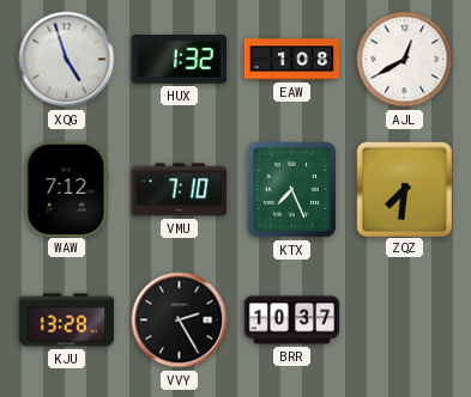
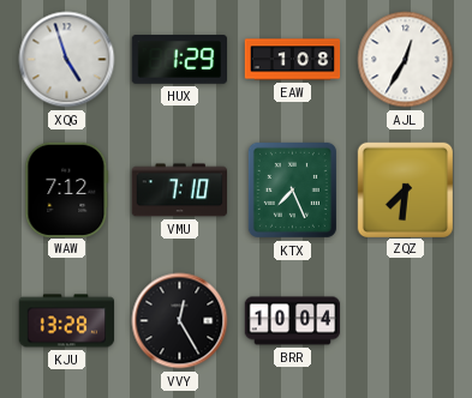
HUX: 1:32 -> 1:29
AJL: 12:40 -> 12:35
VVY: 2:25 -> 12:25
BRR: 10:37 -> 10:04
